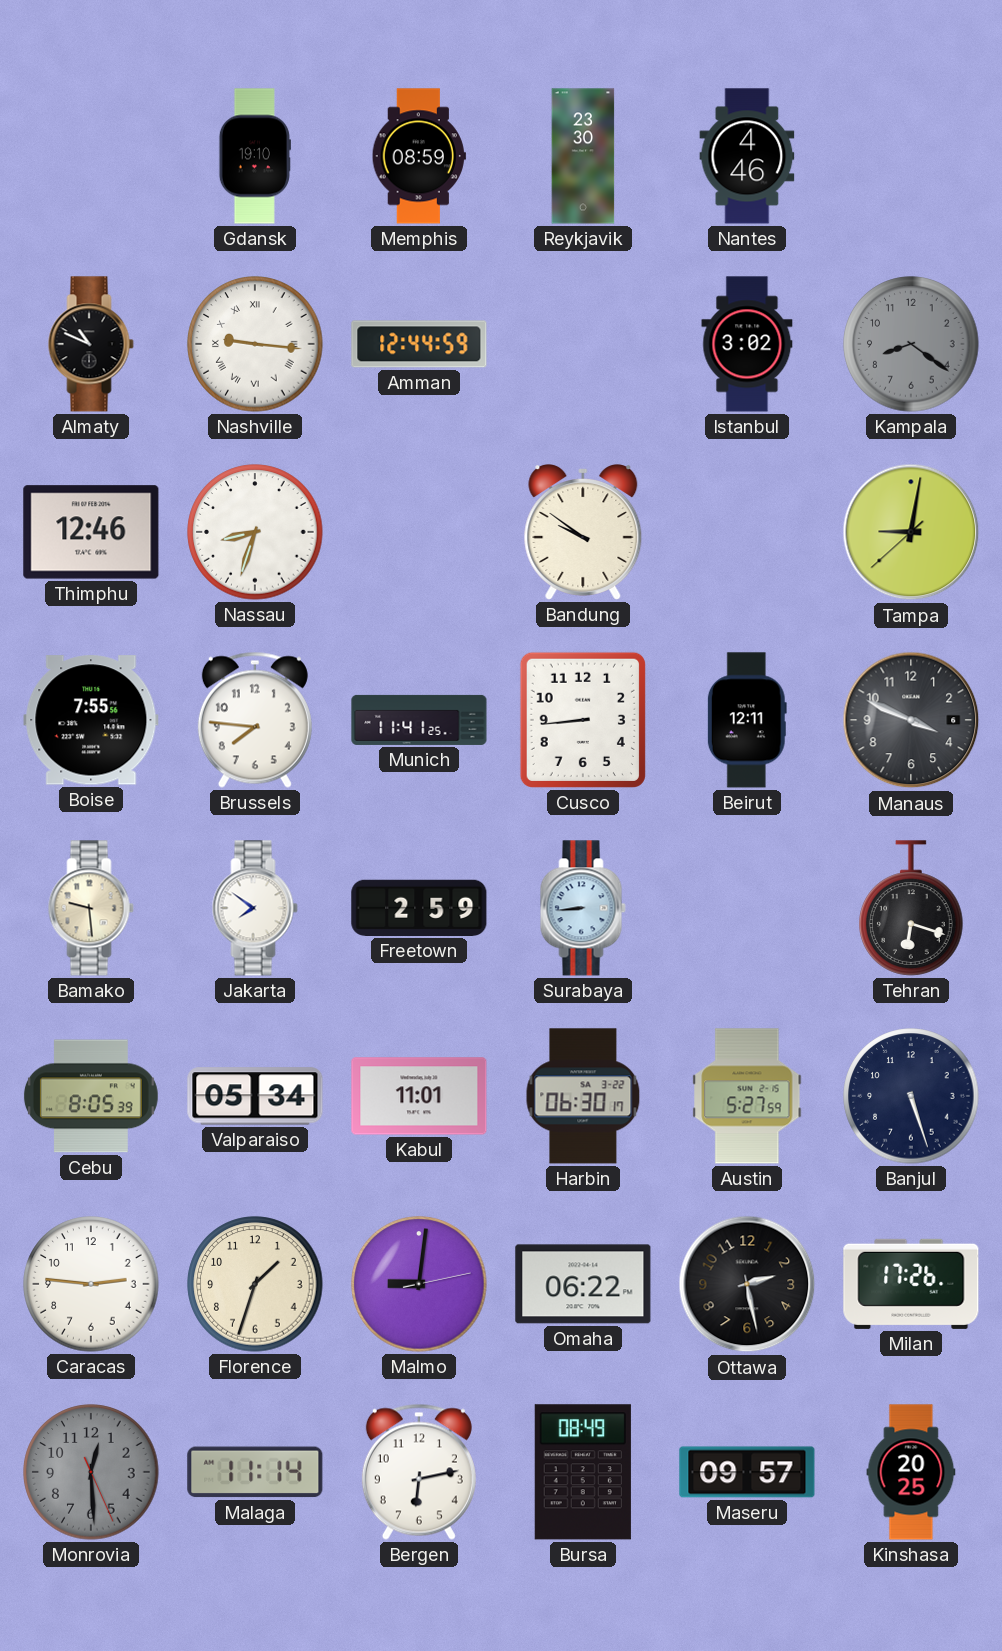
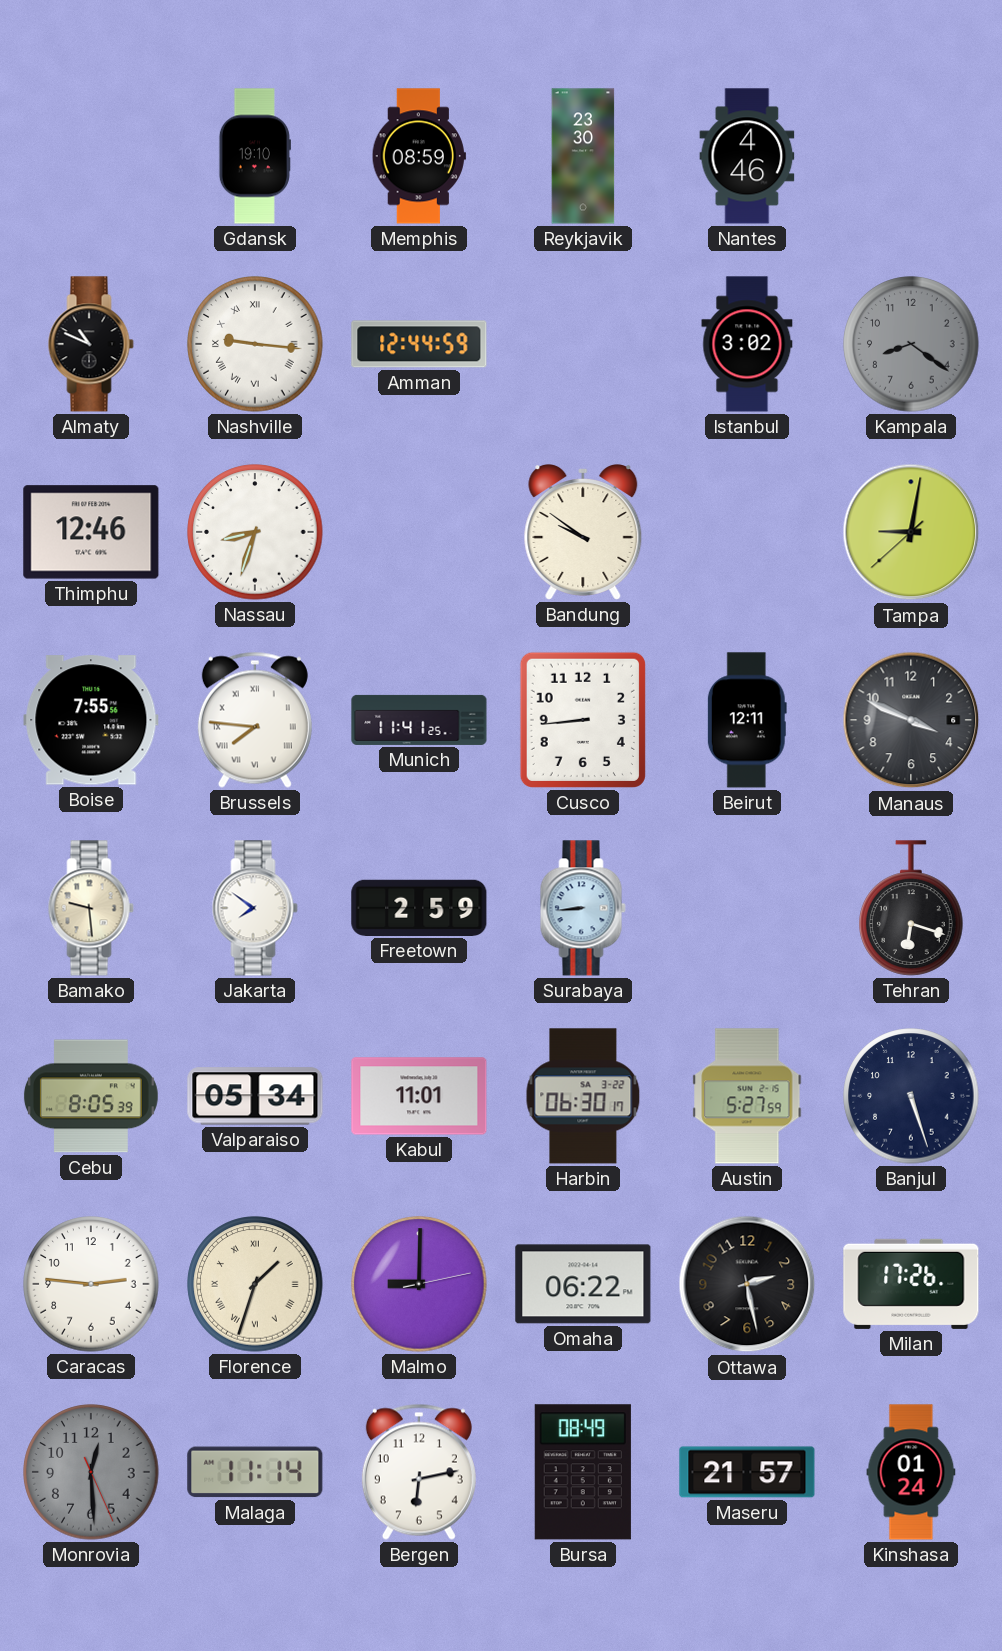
Brussels numerals: Arabic -> Roman
Florence numerals: Arabic -> Roman
Malmo: 9:01 -> 9:00
Maseru: 09:57 -> 21:57
Kinshasa: 20:25 -> 01:24
